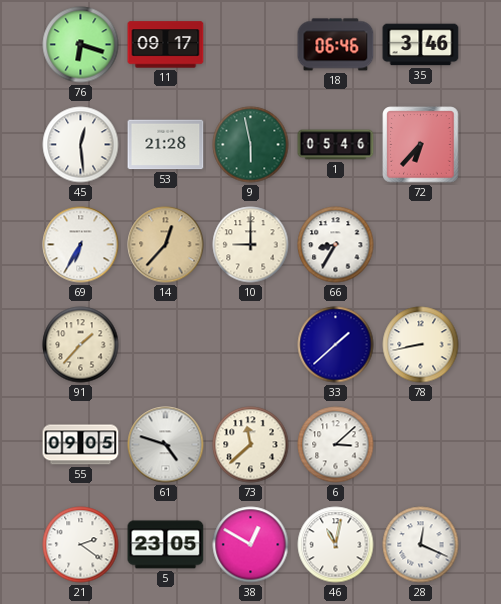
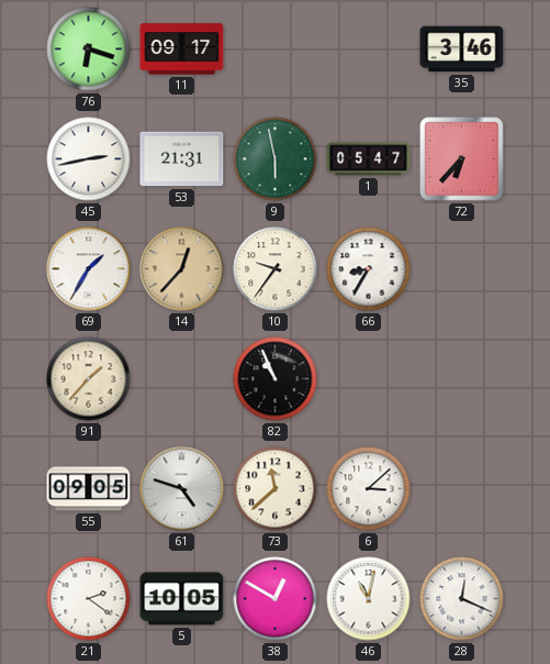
18: 06:46 -> none
45: 12:29 -> 2:43
53: 21:28 -> 21:31
1: 05:46 -> 05:47
69: 6:35 -> 1:35
10: 9:00 -> 9:36
82: none -> 10:56
33: 1:38 -> none
78: 8:43 -> none
5: 23:05 -> 10:05
